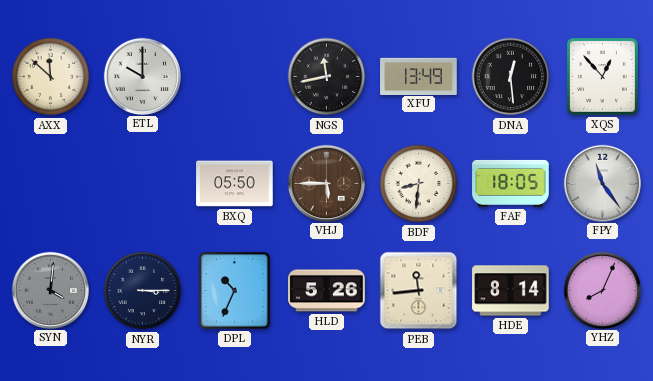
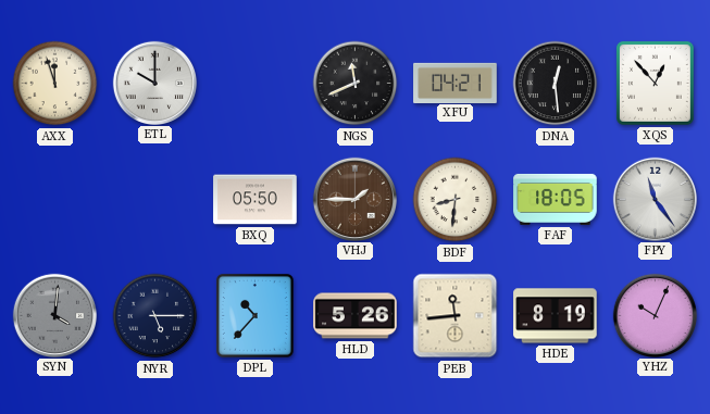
AXX: 11:52 -> 11:57
NGS: 11:43 -> 11:41
XFU: 13:49 -> 04:21
VHJ: 5:45 -> 1:45
NYR: 3:15 -> 5:15
DPL: 10:34 -> 10:37
HDE: 8:14 -> 8:19
YHZ: 8:04 -> 10:04
